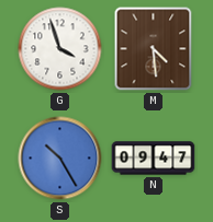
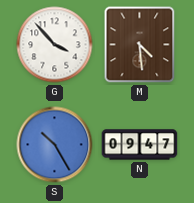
G: 3:57 -> 3:53
